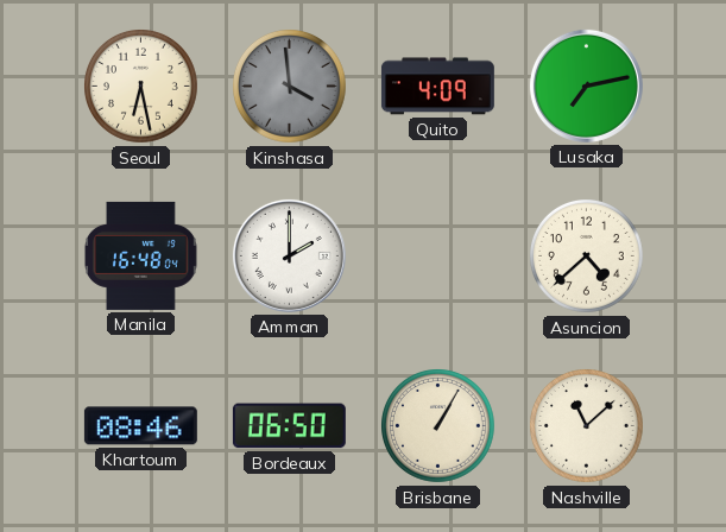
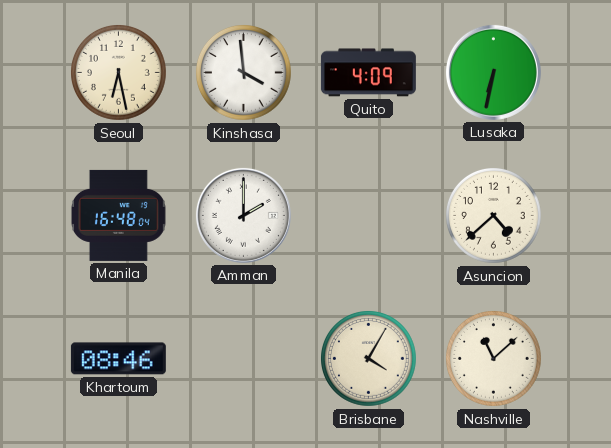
Kinshasa dial: grey -> white
Lusaka: 7:13 -> 6:32
Bordeaux: 06:50 -> none
Brisbane: 1:05 -> 4:05
